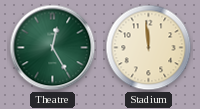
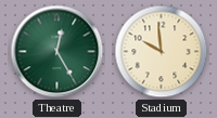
Stadium: 11:59 -> 9:59
